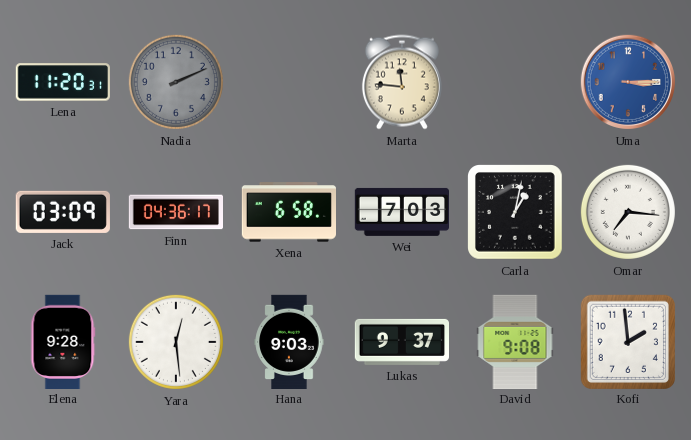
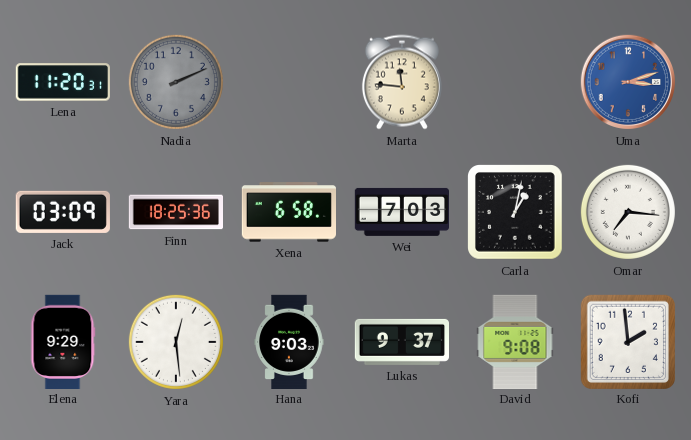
Uma: 3:15 -> 3:12
Finn: 04:36 -> 18:25
Elena: 9:28 -> 9:29
